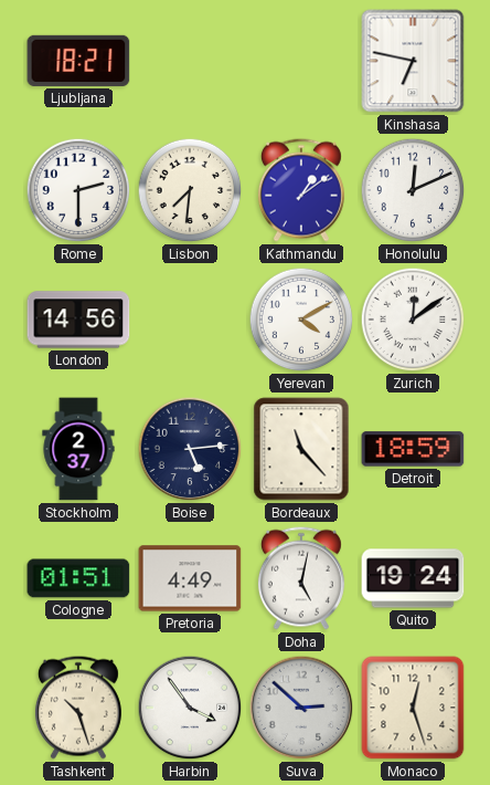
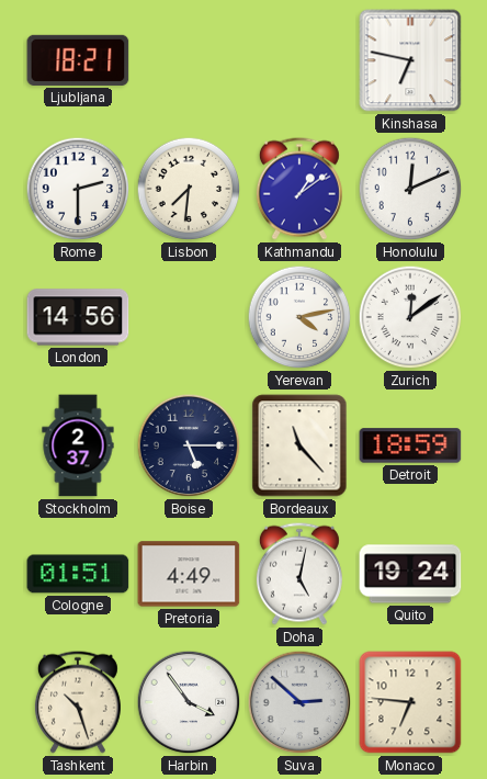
Yerevan: 4:10 -> 4:13
Boise: 5:14 -> 5:15
Monaco: 12:27 -> 6:46
